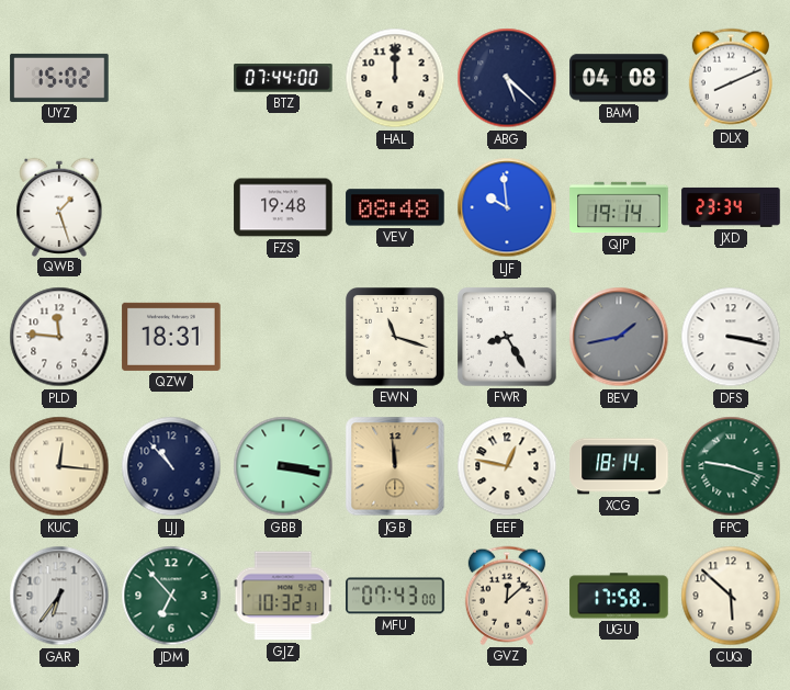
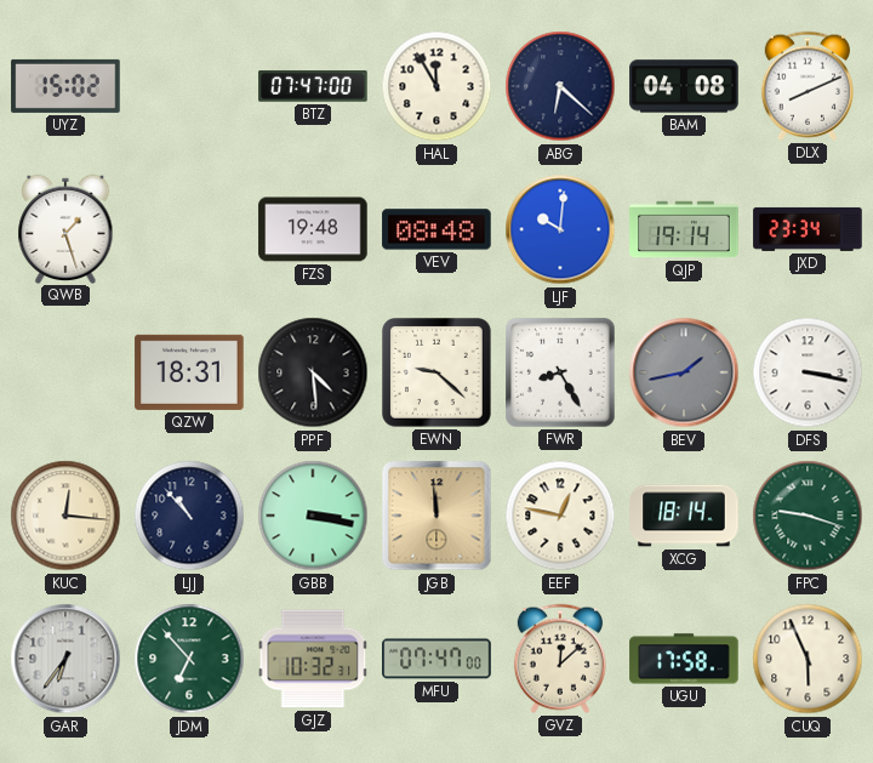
BTZ: 07:44 -> 07:47
HAL: 12:00 -> 11:55
ABG: 5:22 -> 6:22
LJF: 9:59 -> 10:01
PLD: 11:46 -> none
PPF: none -> 4:29
EWN: 11:18 -> 9:22
MFU: 07:43 -> 07:47
CUQ: 5:52 -> 5:56
